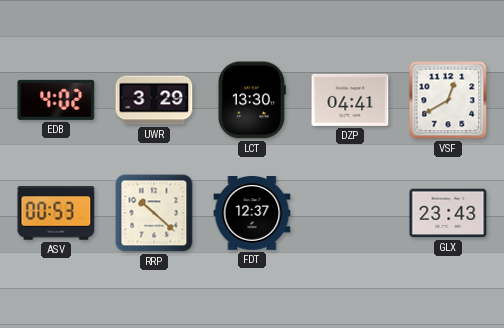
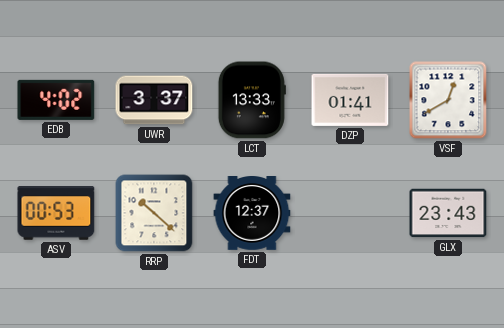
UWR: 3:29 -> 3:37
LCT: 13:30 -> 13:33
DZP: 04:41 -> 01:41
